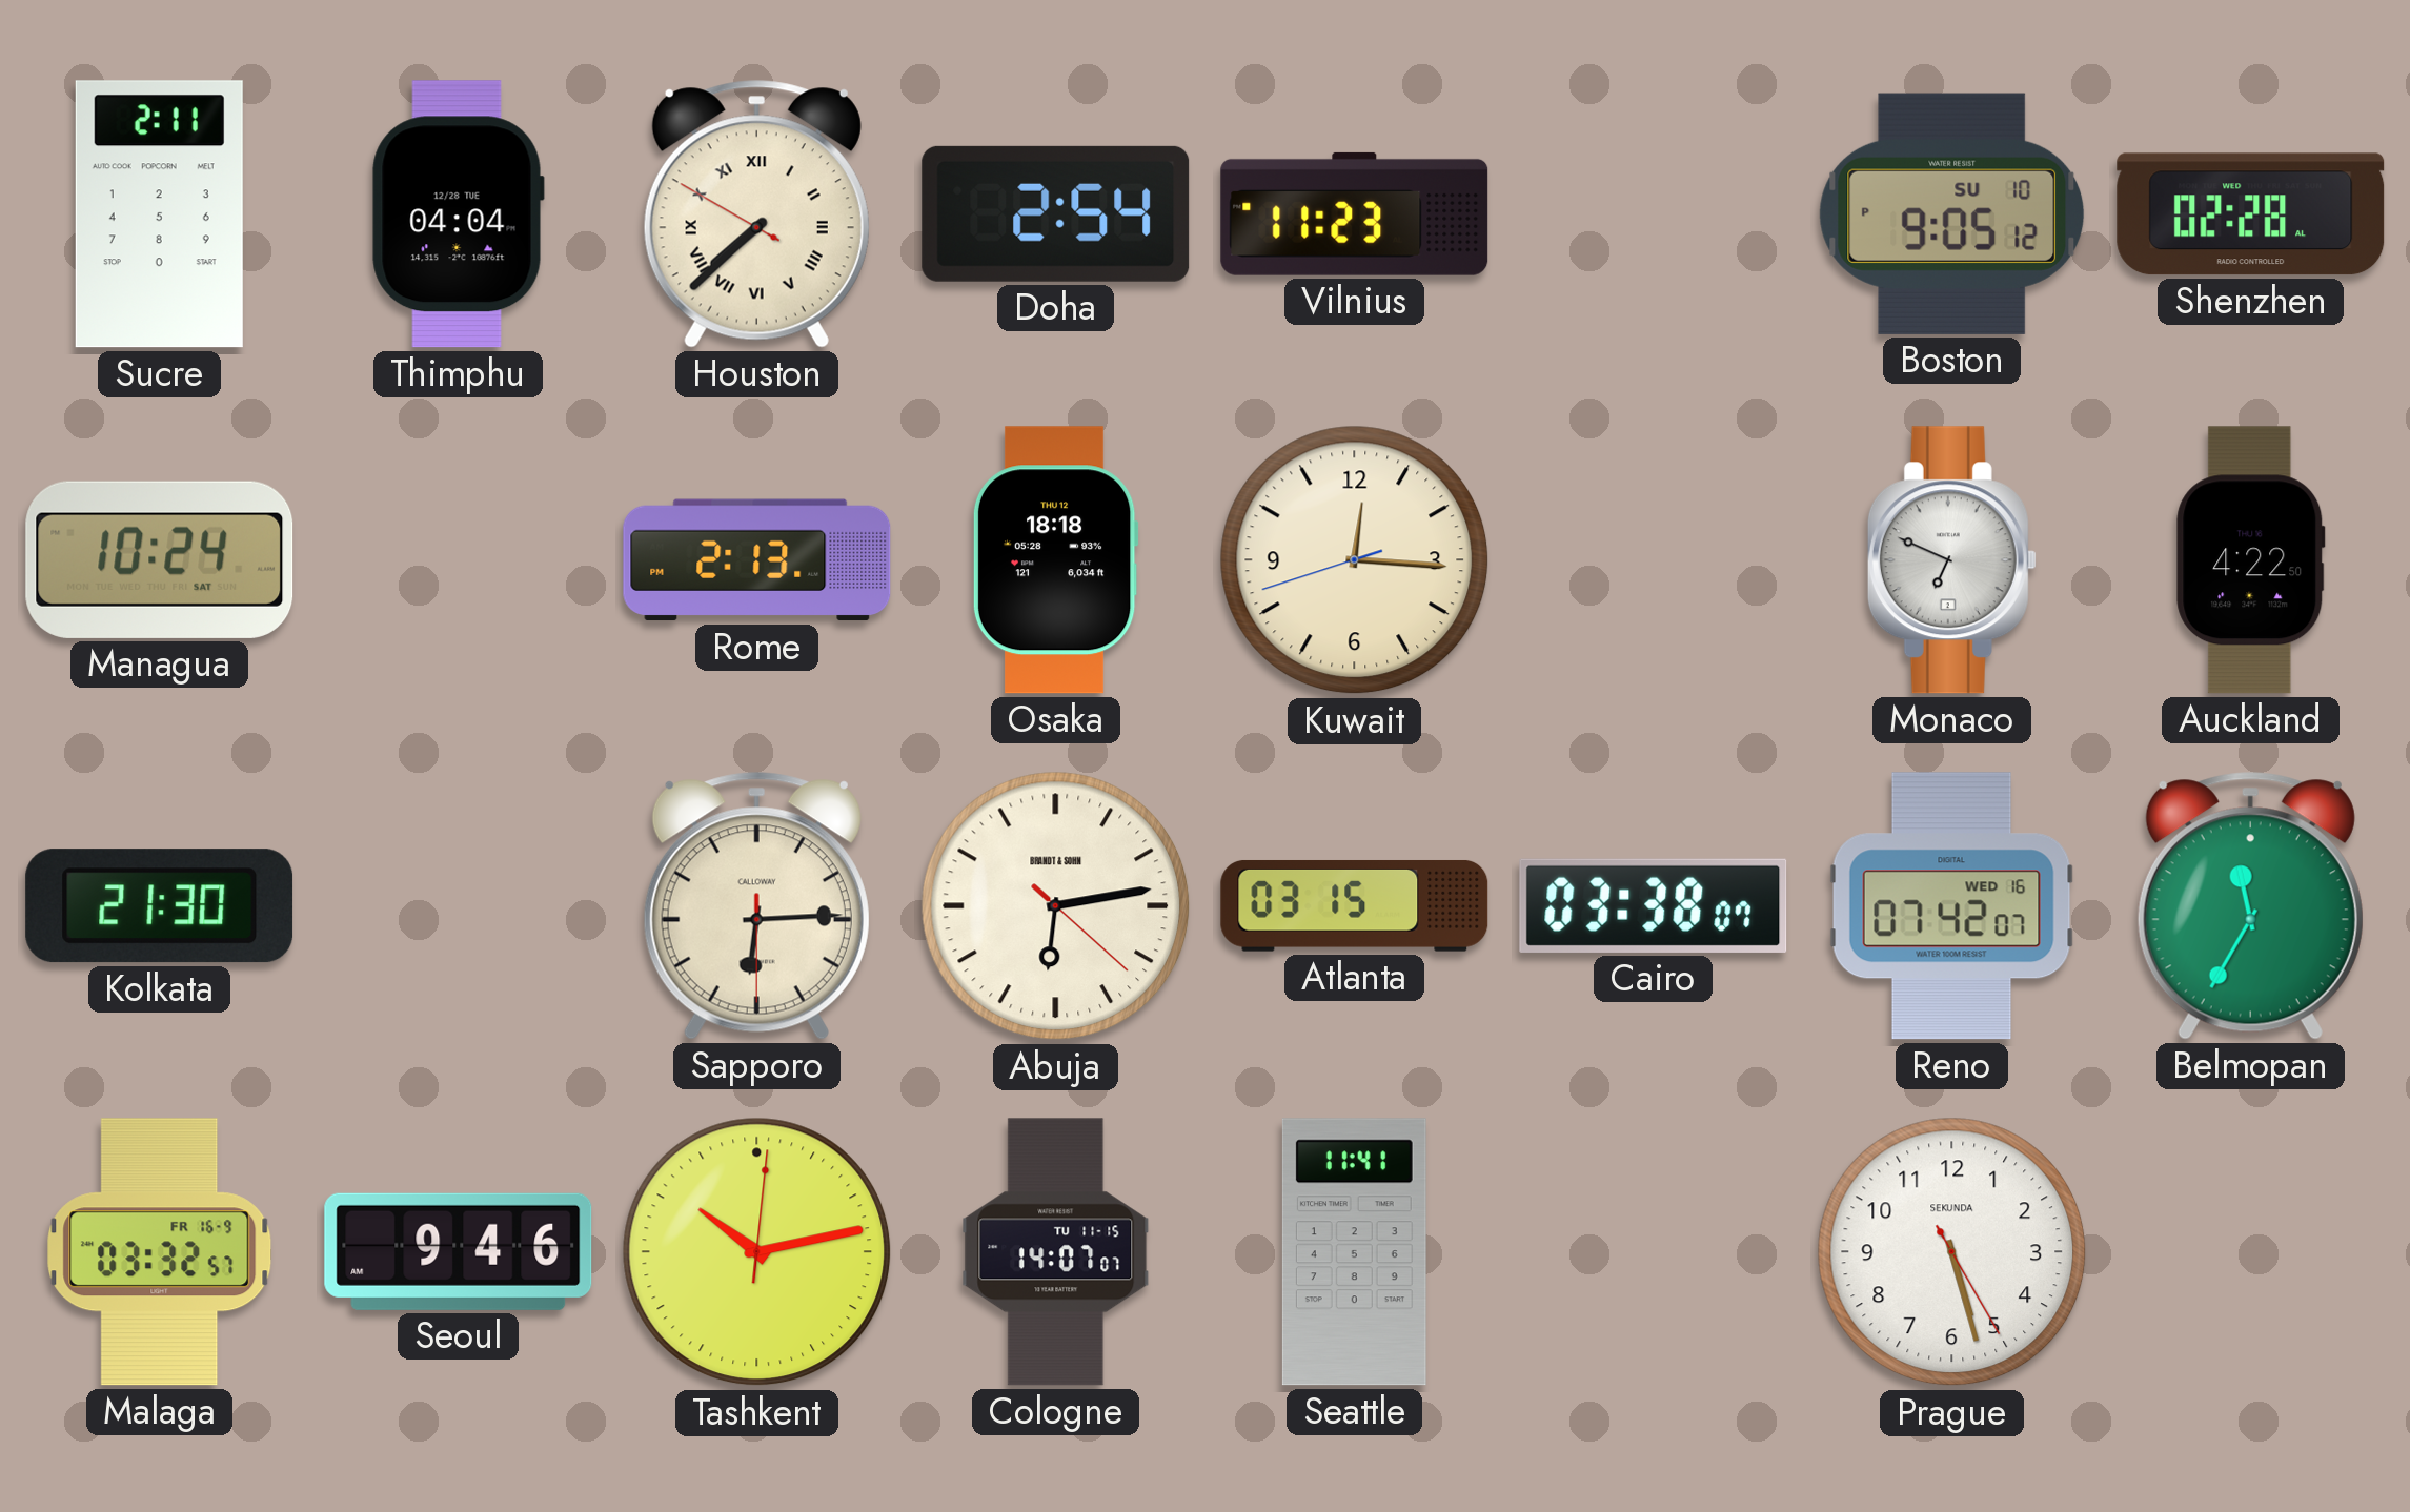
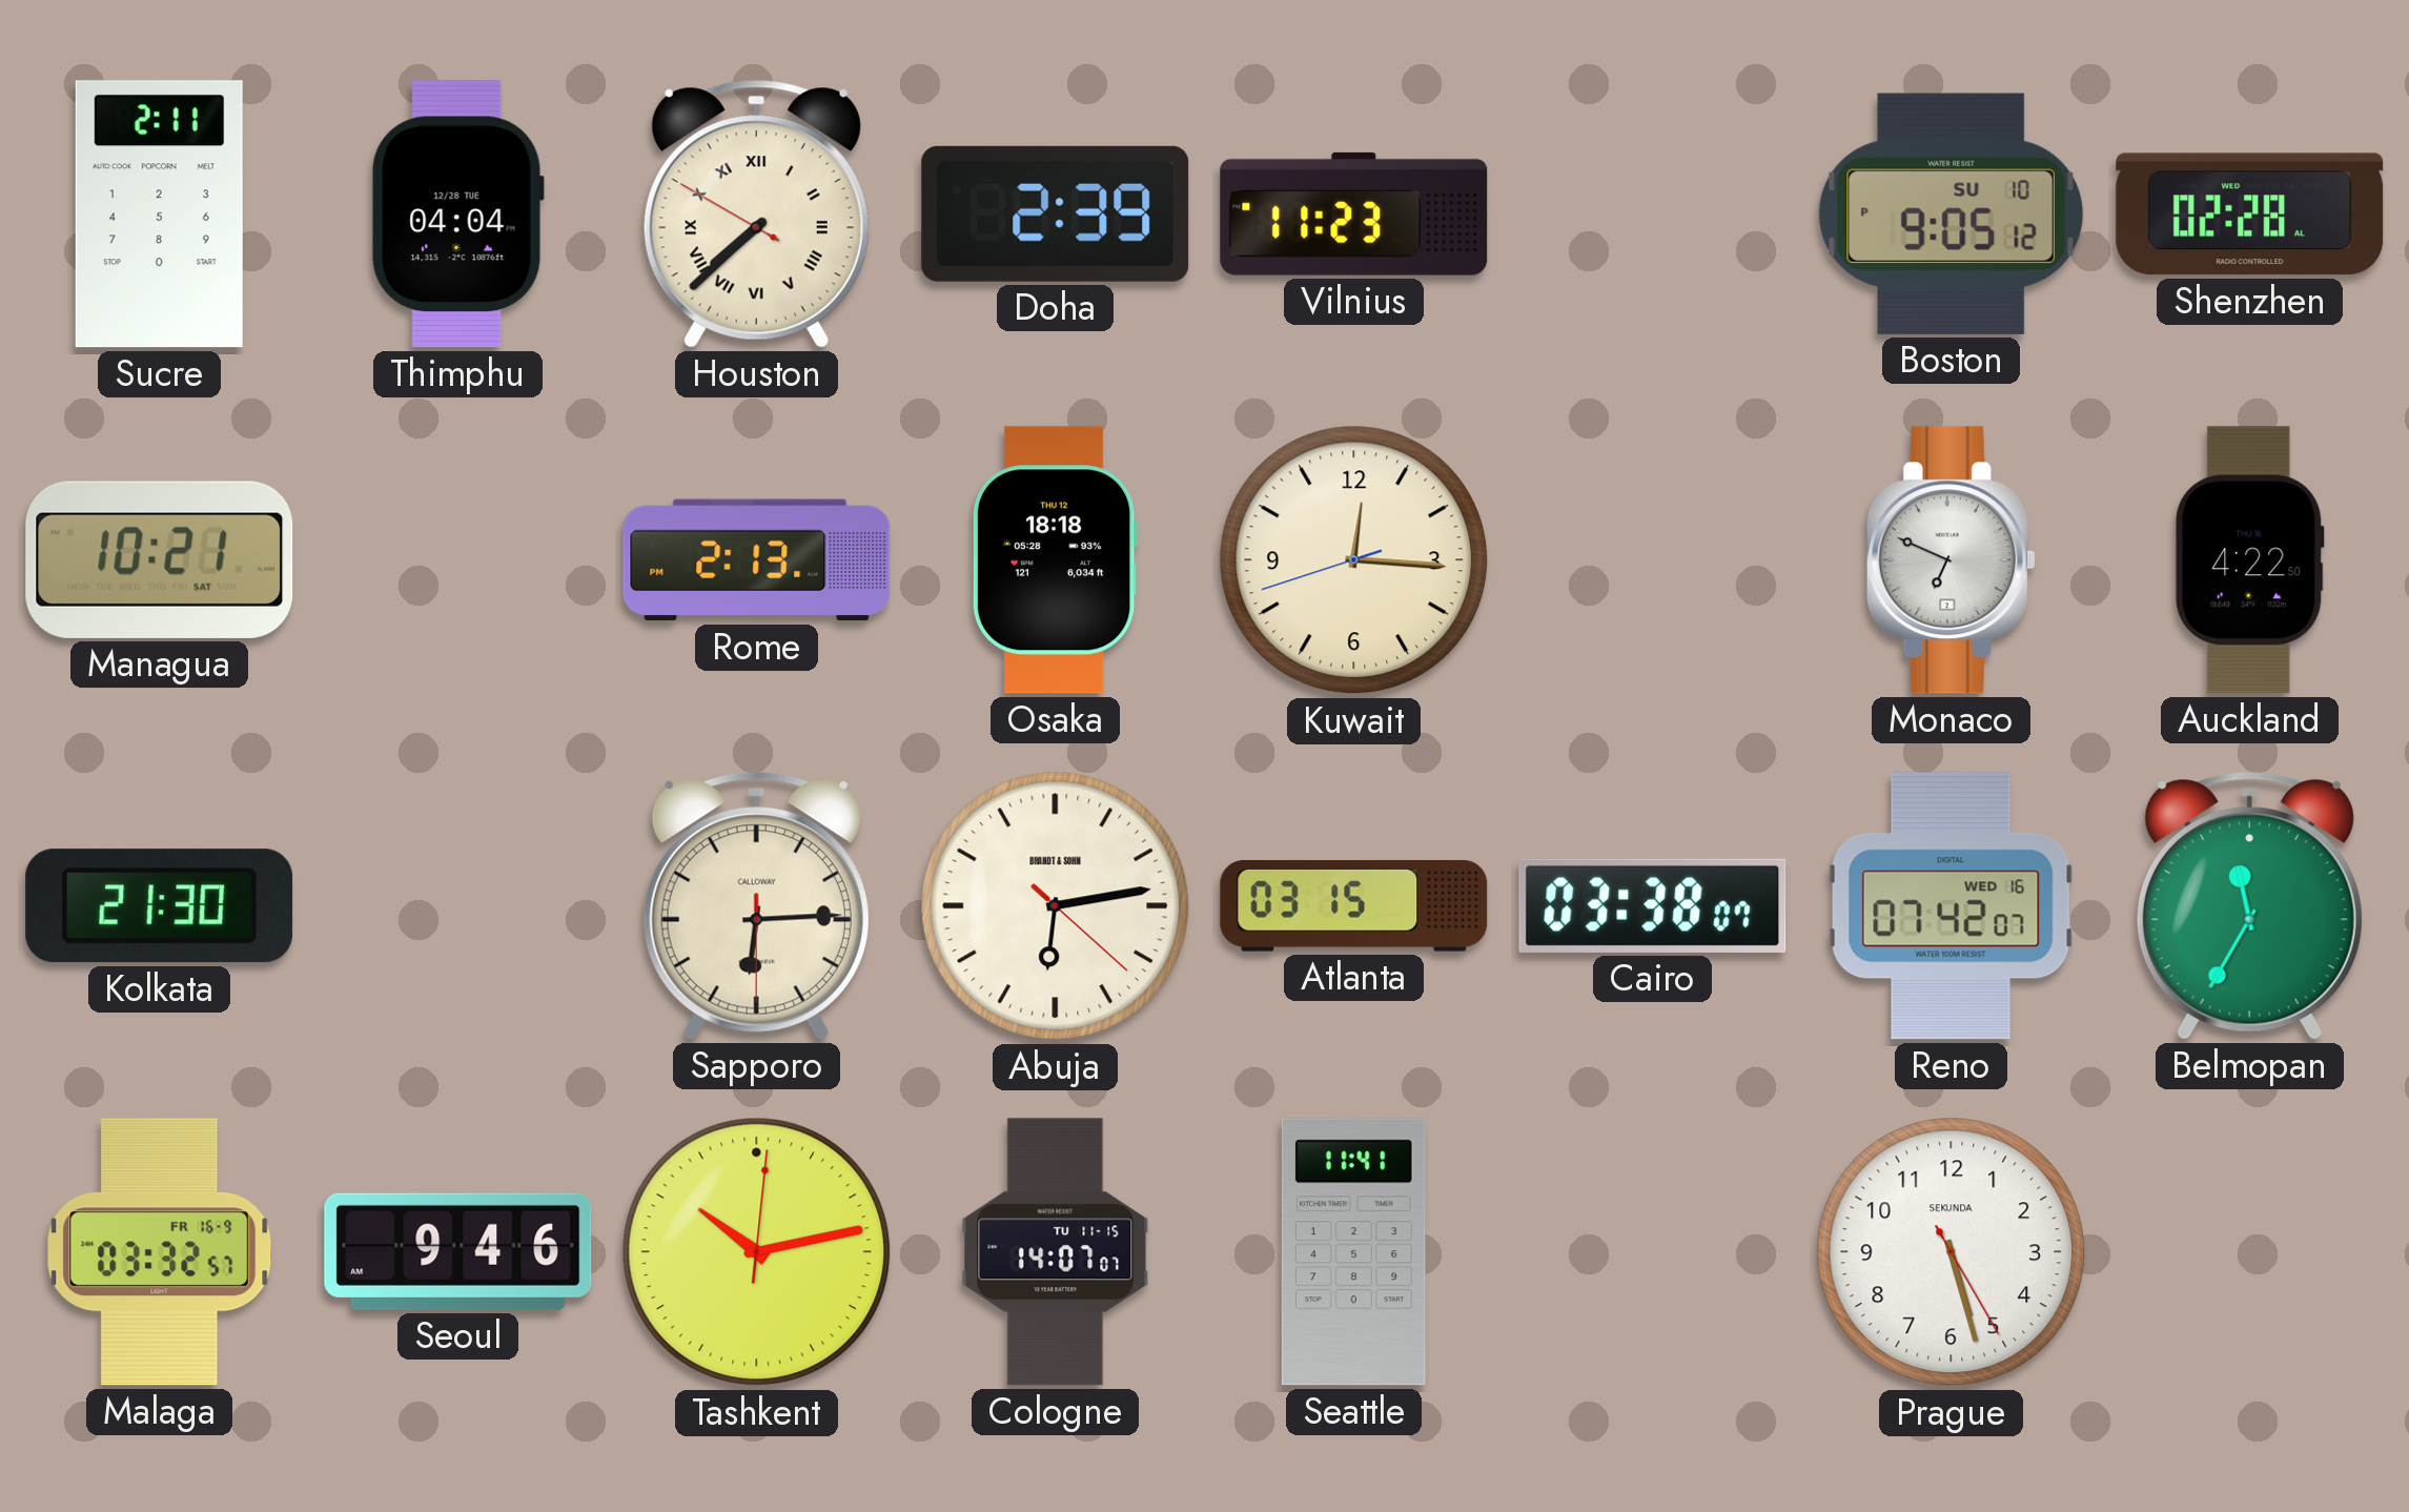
Doha: 2:54 -> 2:39
Managua: 10:24 -> 10:21
